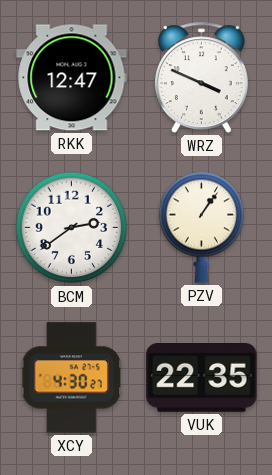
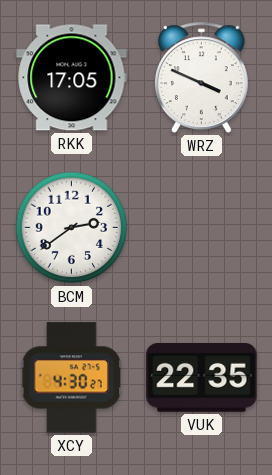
RKK: 12:47 -> 17:05
PZV: 1:06 -> none
